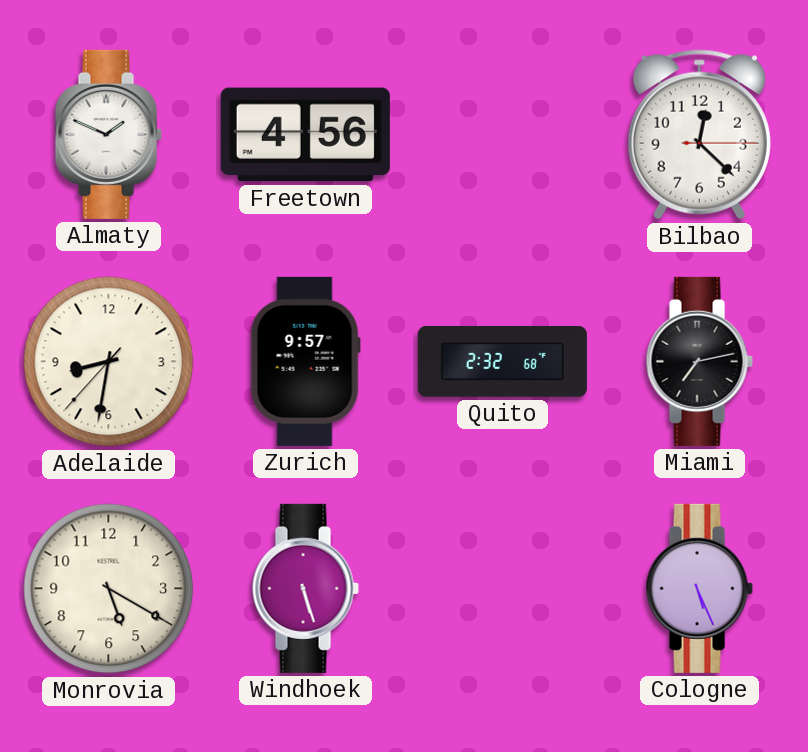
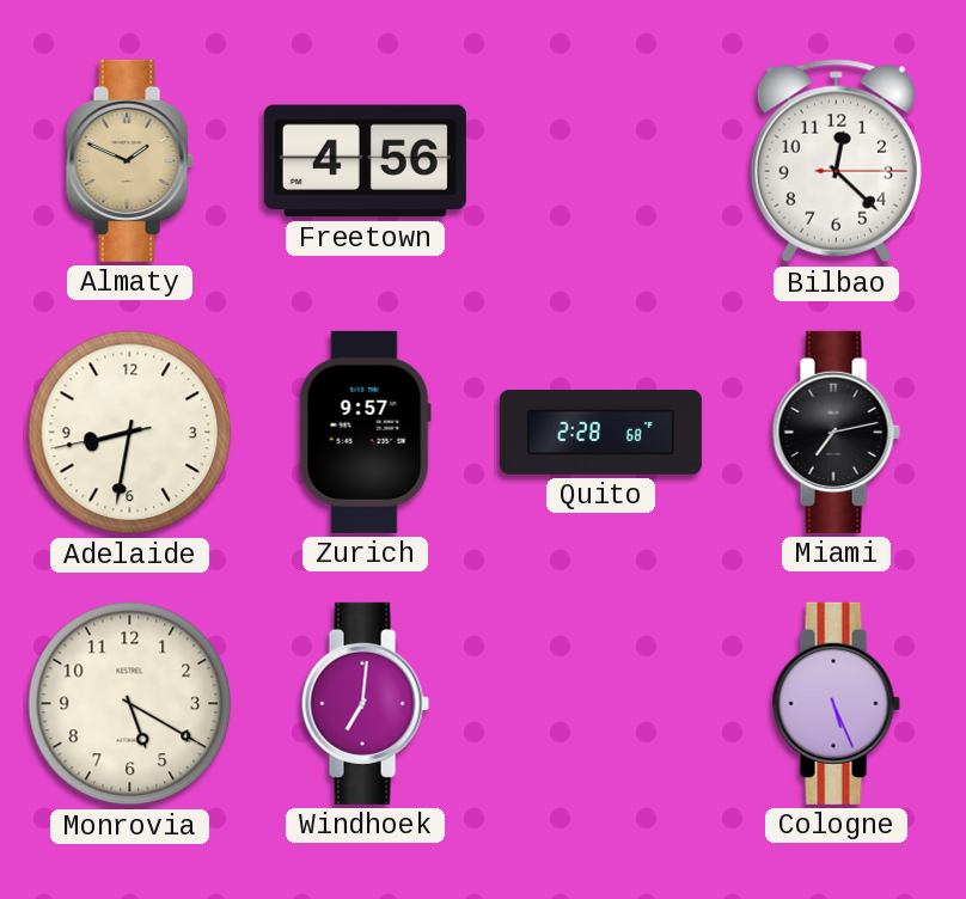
Almaty dial: white -> champagne
Adelaide: 8:31:37 -> 8:31:43
Quito: 2:32 -> 2:28
Windhoek: 5:27 -> 7:01
